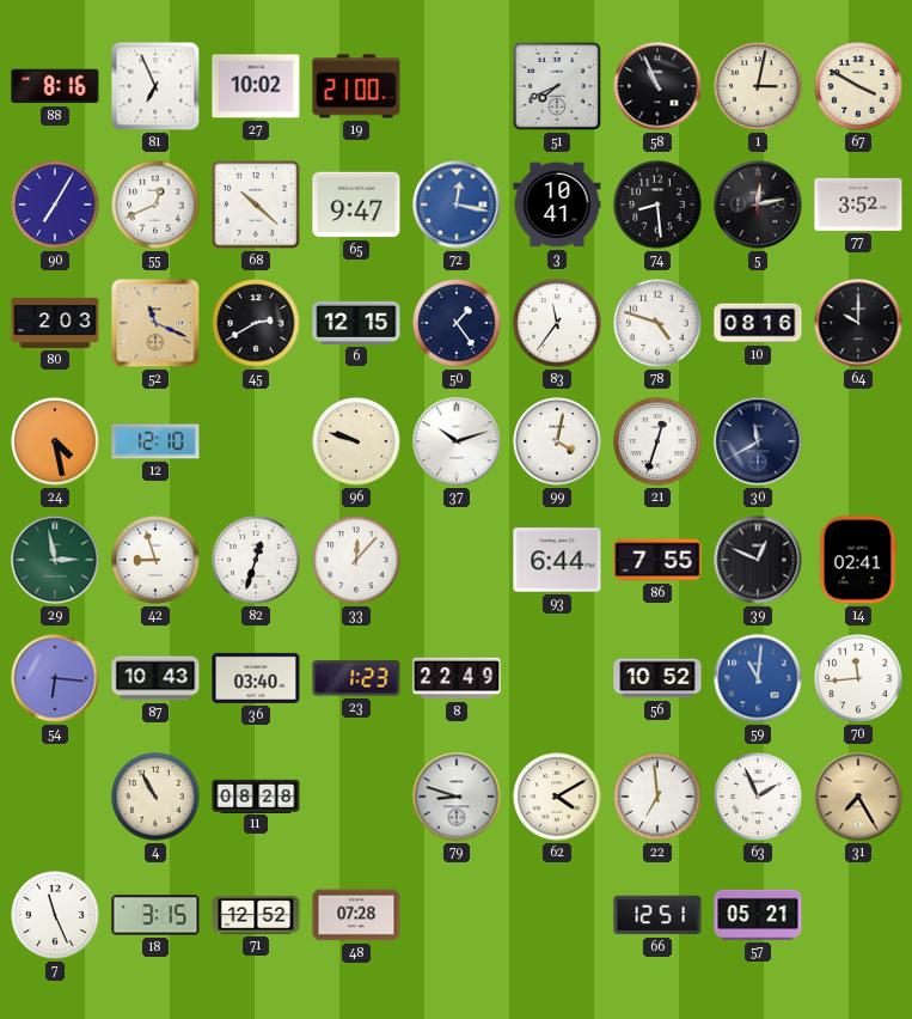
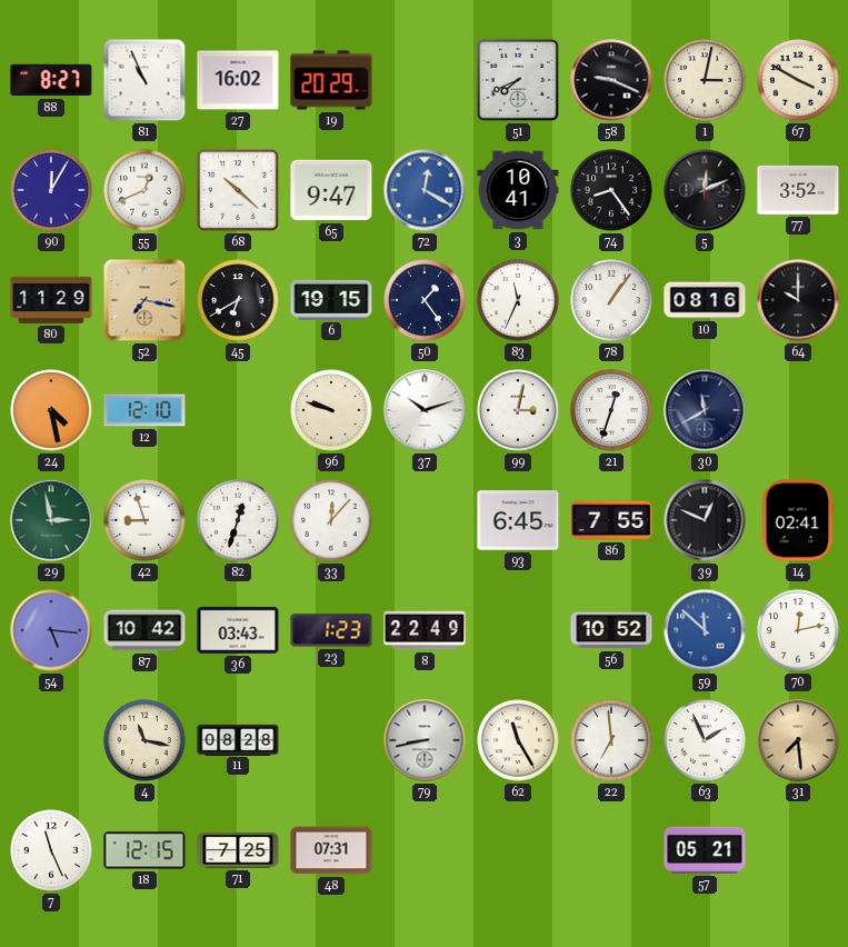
88: 8:16 -> 8:27
81: 6:56 -> 10:56
27: 10:02 -> 16:02
19: 21:00 -> 20:29
58: 10:56 -> 9:19
90: 7:05 -> 12:05
72: 12:17 -> 12:20
74: 8:29 -> 8:24
5: 12:13 -> 12:11
80: 2:03 -> 11:29
52: 11:19 -> 7:17
45: 2:40 -> 6:40
6: 12:15 -> 19:15
83: 11:36 -> 11:34
78: 4:48 -> 1:06
99: 4:02 -> 3:02
93: 6:44 -> 6:45
54: 6:16 -> 5:16
87: 10:43 -> 10:42
36: 03:40 -> 03:43
59: 11:01 -> 11:52
70: 11:44 -> 12:13
4: 10:55 -> 11:17
79: 8:48 -> 8:43
62: 4:10 -> 11:25
31: 7:25 -> 7:29
18: 3:15 -> 12:15
71: 12:52 -> 7:25
48: 07:28 -> 07:31
66: 12:51 -> none
